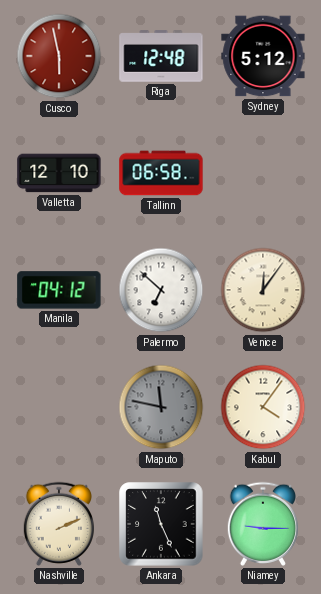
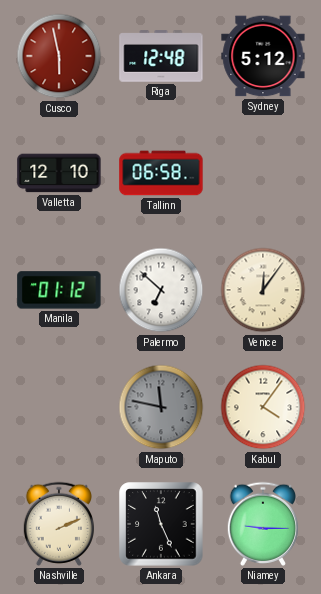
Manila: 04:12 -> 01:12
